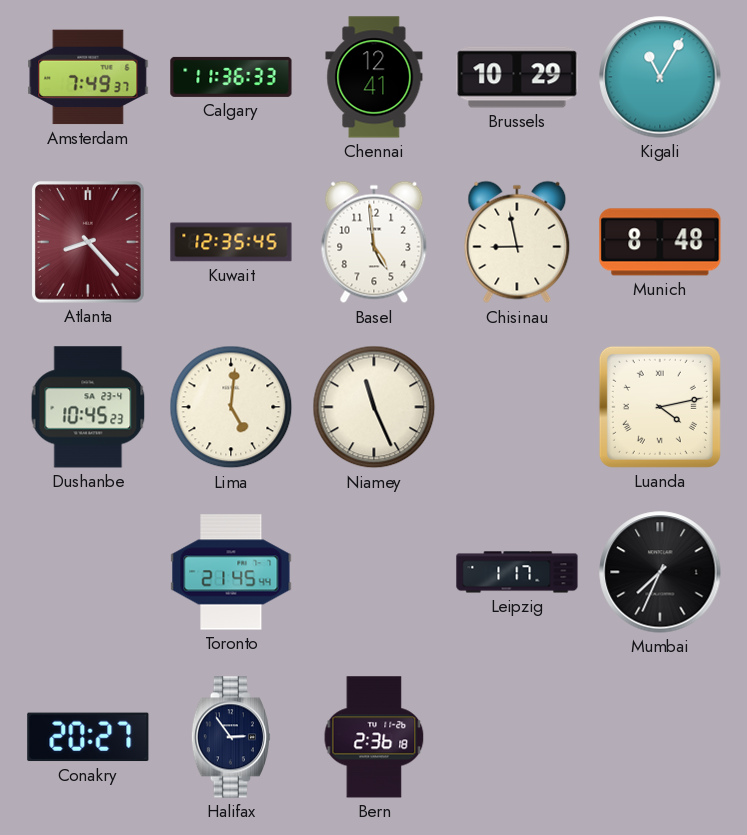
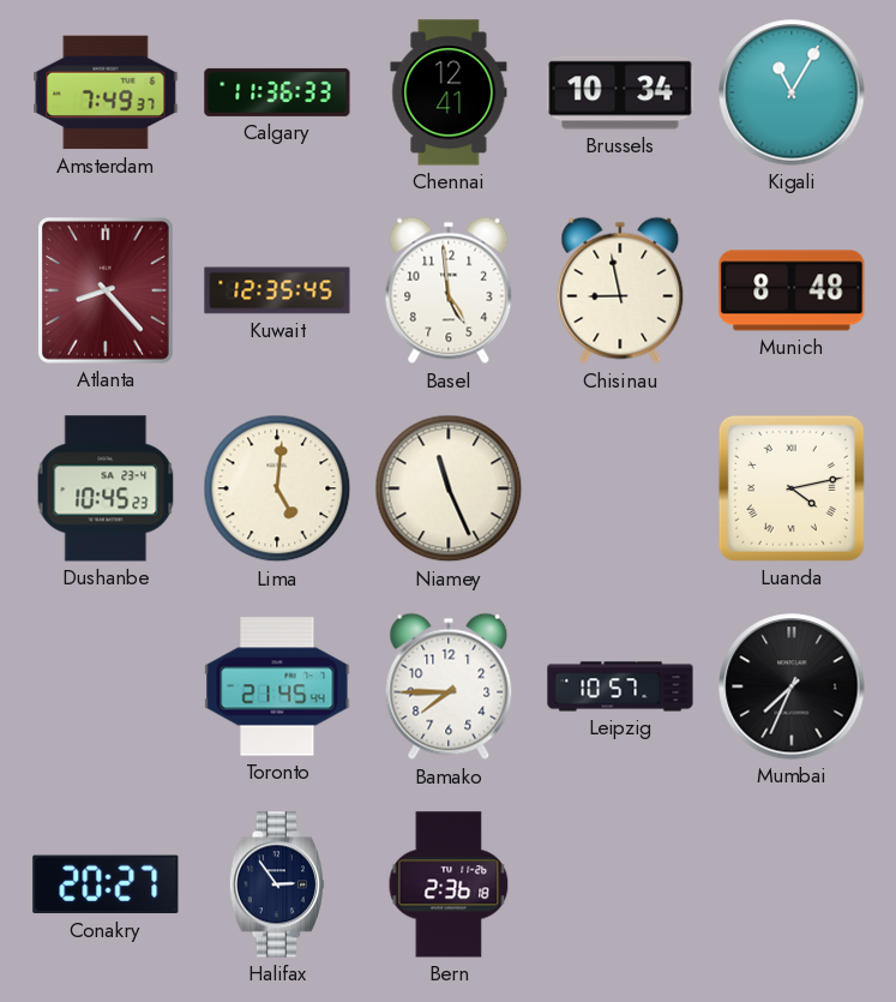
Brussels: 10:29 -> 10:34
Bamako: none -> 7:45
Leipzig: 1:17 -> 10:57
